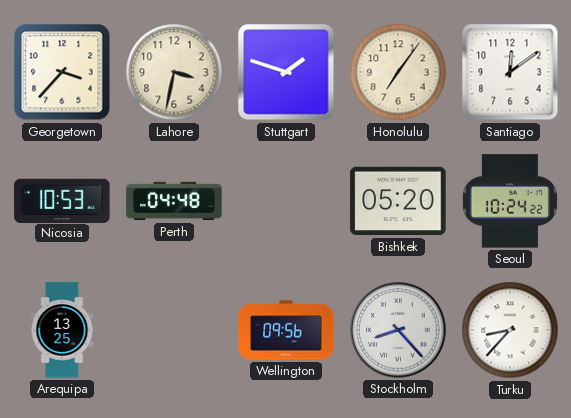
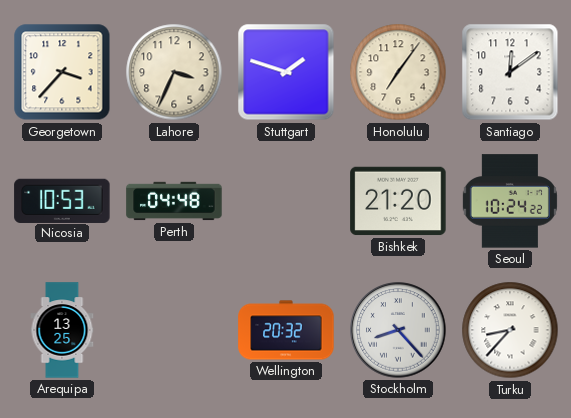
Lahore: 3:32 -> 3:34
Bishkek: 05:20 -> 21:20
Wellington: 09:56 -> 20:32
